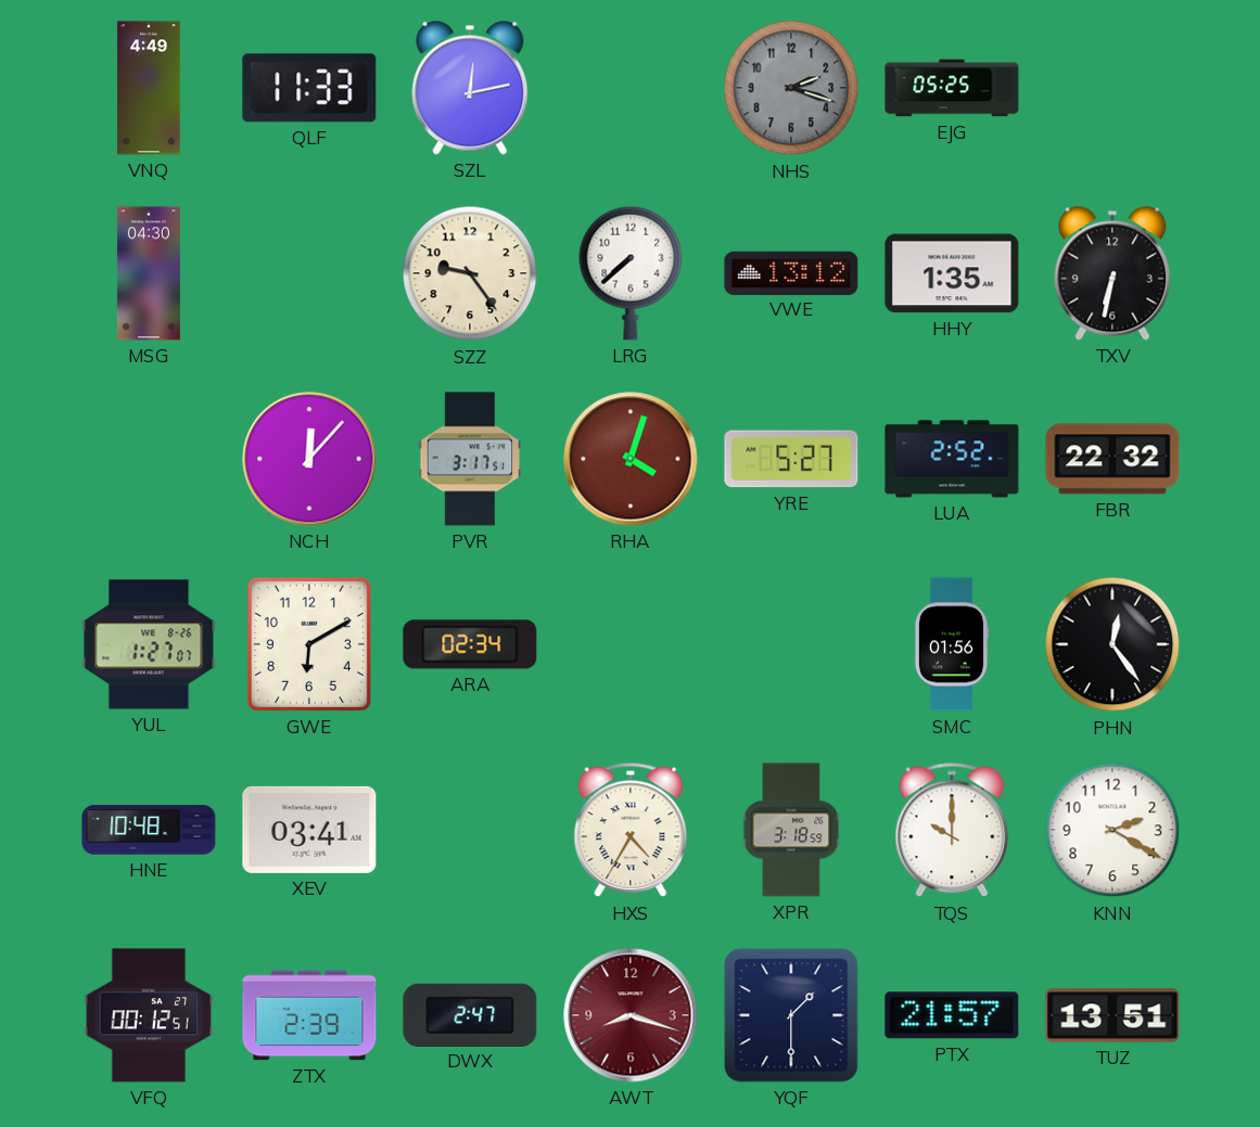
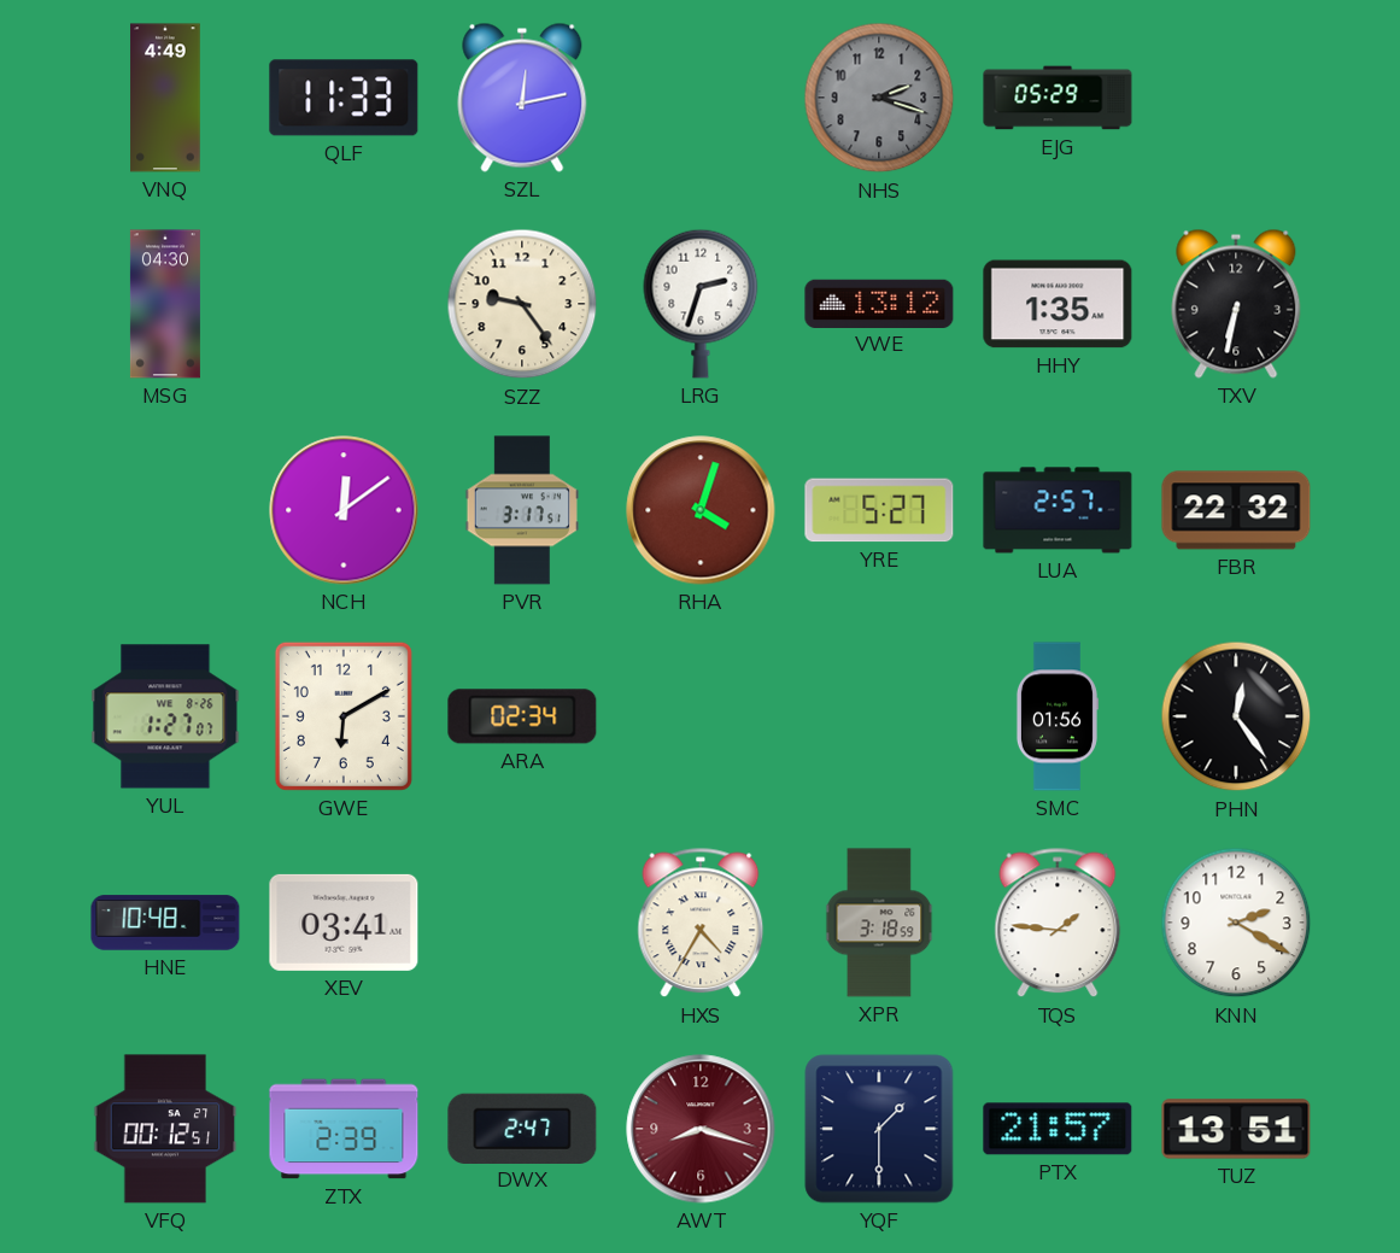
EJG: 05:25 -> 05:29
LRG: 7:38 -> 2:33
NCH: 12:07 -> 12:09
LUA: 2:52 -> 2:57
TQS: 10:00 -> 1:46
